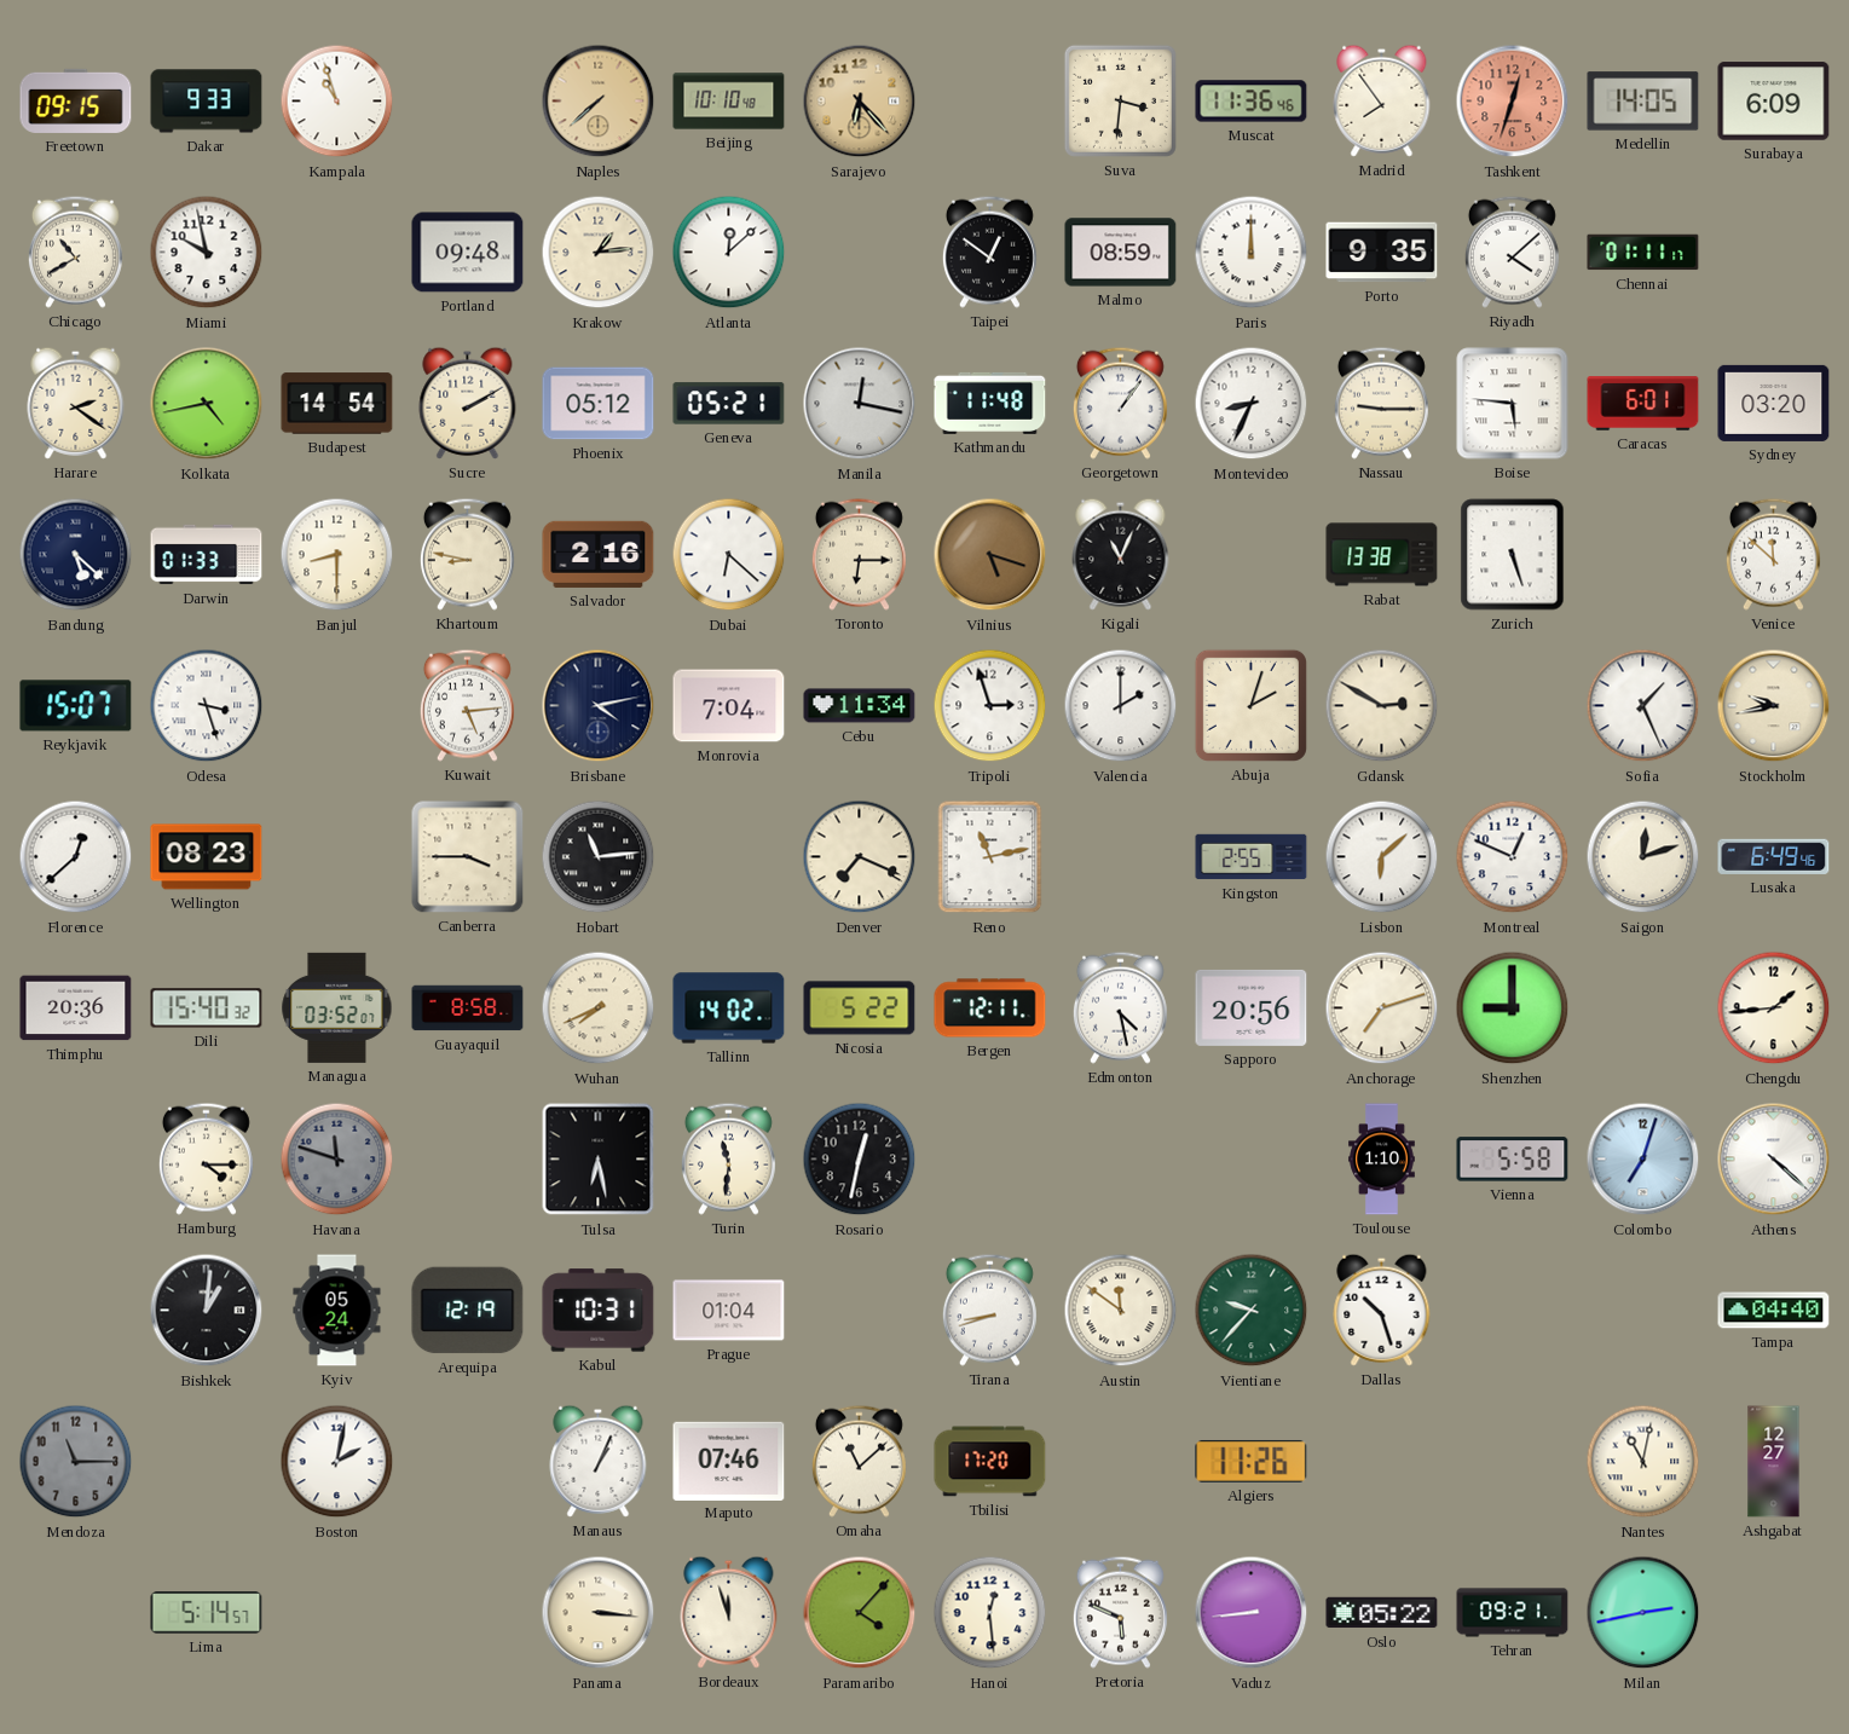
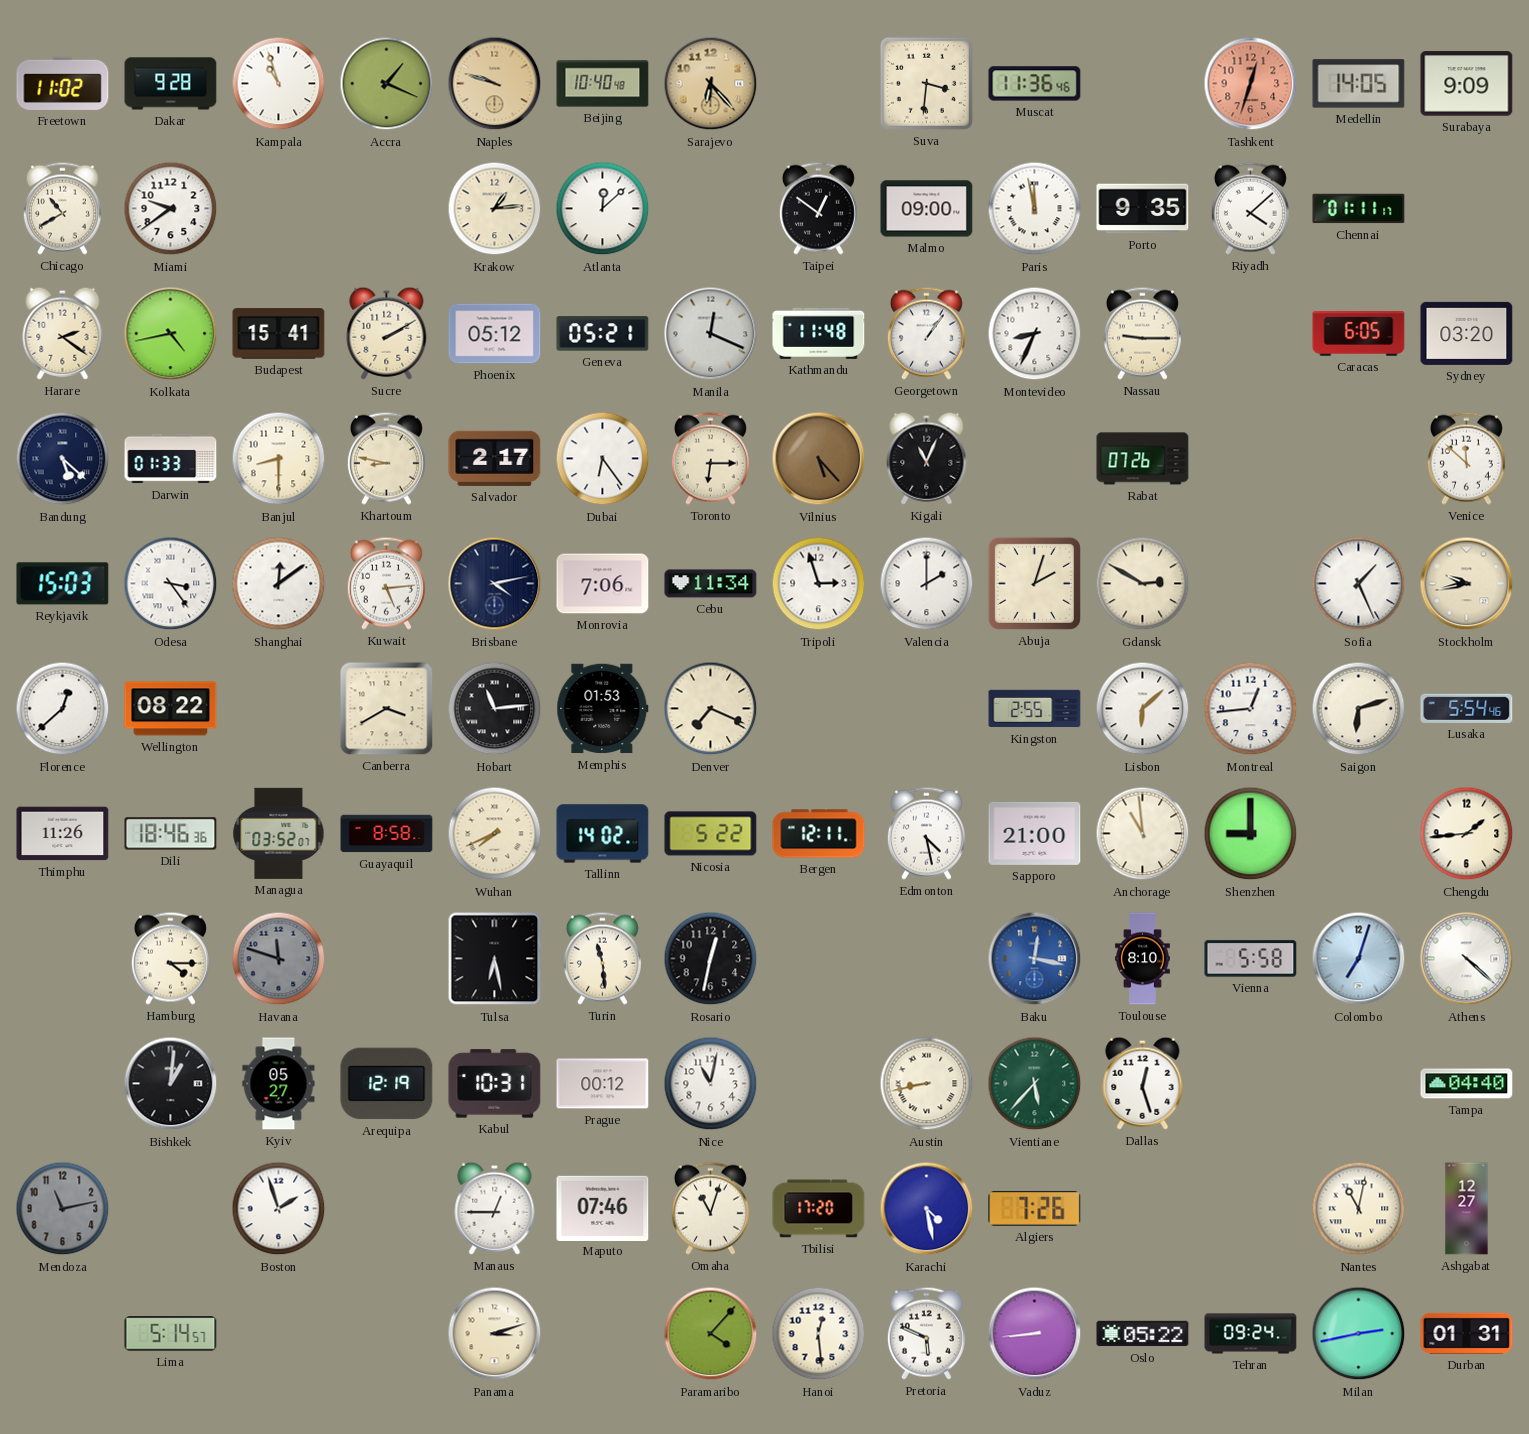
Freetown: 09:15 -> 11:02
Dakar: 9:33 -> 9:28
Accra: none -> 1:19
Naples: 7:38 -> 9:48
Beijing: 10:10 -> 10:40
Madrid: 7:54 -> none
Surabaya: 6:09 -> 9:09
Miami: 9:58 -> 9:39
Portland: 09:48 -> none
Malmo: 08:59 -> 09:00
Paris: 12:00 -> 11:58
Budapest: 14:54 -> 15:41
Manila: 12:17 -> 12:19
Boise: 5:46 -> none
Caracas: 6:01 -> 6:05
Salvador: 2:16 -> 2:17
Dubai: 6:22 -> 6:24
Vilnius: 5:18 -> 5:23
Rabat: 13:38 -> 07:26
Zurich: 5:27 -> none
Reykjavik: 15:07 -> 15:03
Odesa: 3:27 -> 3:24
Shanghai: none -> 12:09
Monrovia: 7:04 -> 7:06
Wellington: 08:23 -> 08:22
Canberra: 3:45 -> 3:40
Memphis: none -> 01:53
Reno: 11:13 -> none
Montreal: 12:49 -> 12:44
Saigon: 12:12 -> 6:12
Lusaka: 6:49 -> 5:54
Thimphu: 20:36 -> 11:26
Dili: 15:40 -> 18:46
Sapporo: 20:56 -> 21:00
Anchorage: 7:12 -> 10:59
Turin: 11:31 -> 11:29
Baku: none -> 12:17
Toulouse: 1:10 -> 8:10
Kyiv: 05:24 -> 05:27
Prague: 01:04 -> 00:12
Nice: none -> 11:02
Tirana: 8:42 -> none
Austin: 11:51 -> 8:43
Vientiane: 9:37 -> 5:37
Dallas: 10:27 -> 12:27
Mendoza: 11:15 -> 11:13
Boston: 2:02 -> 1:57
Manaus: 1:04 -> 12:45
Omaha: 11:08 -> 11:03
Karachi: none -> 4:28
Algiers: 11:26 -> 7:26
Panama: 3:16 -> 3:12
Bordeaux: 11:57 -> none
Tehran: 09:21 -> 09:24
Durban: none -> 01:31
